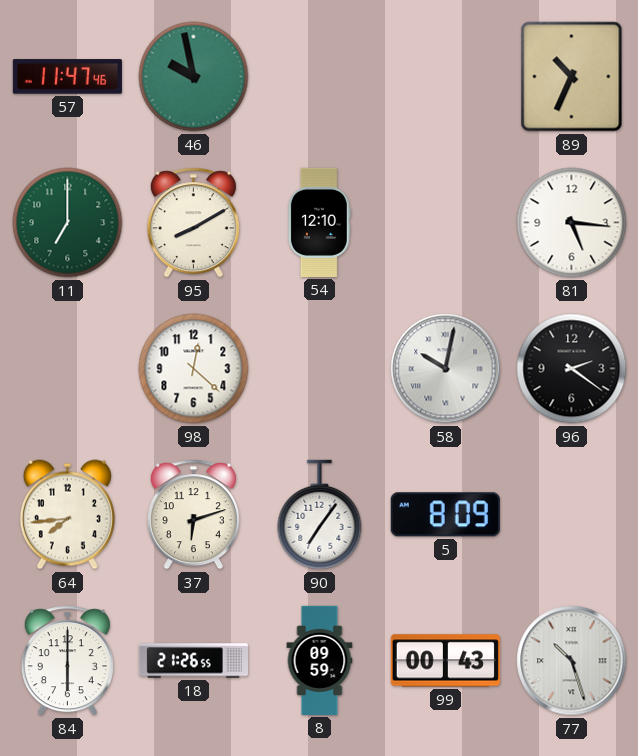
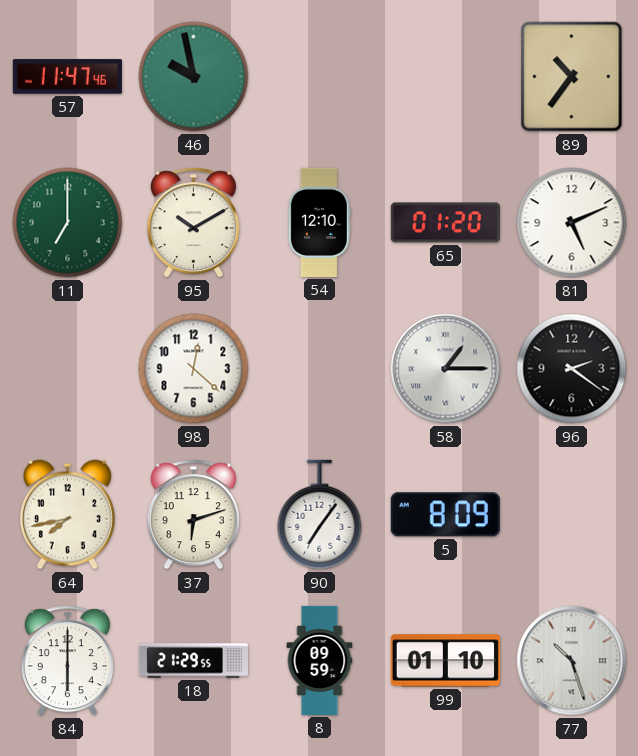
89: 10:34 -> 10:36
95: 8:10 -> 10:10
65: none -> 01:20
81: 5:16 -> 5:11
58: 10:02 -> 1:15
64: 7:44 -> 7:43
18: 21:26 -> 21:29
99: 00:43 -> 01:10
